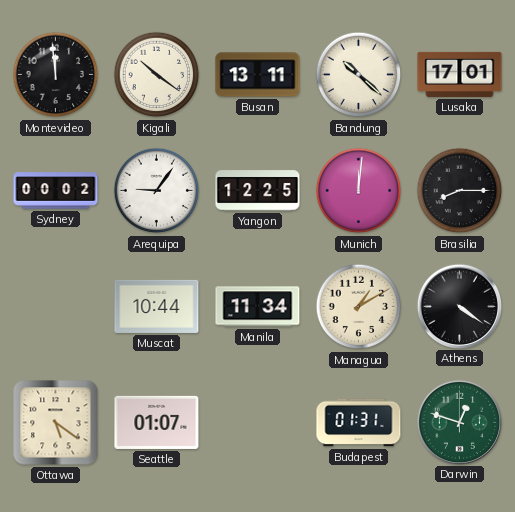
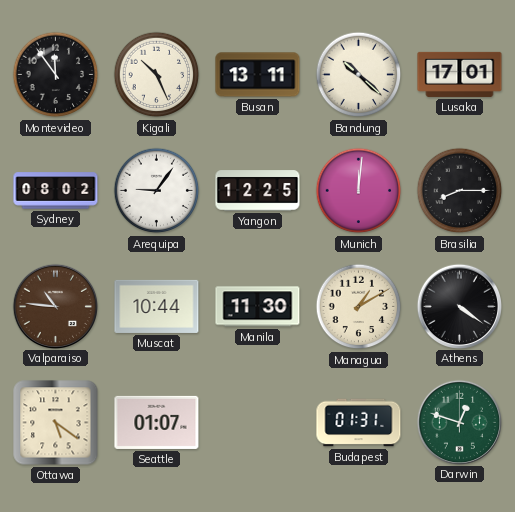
Montevideo: 11:59 -> 11:54
Kigali: 10:21 -> 10:26
Sydney: 00:02 -> 08:02
Valparaiso: none -> 10:46
Manila: 11:34 -> 11:30
